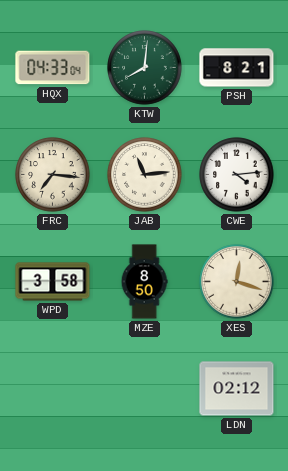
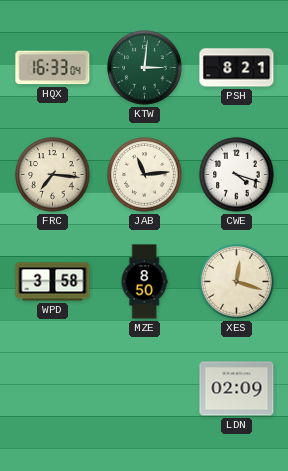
HQX: 04:33 -> 16:33
KTW: 8:01 -> 3:01
CWE: 4:14 -> 4:18
LDN: 02:12 -> 02:09
